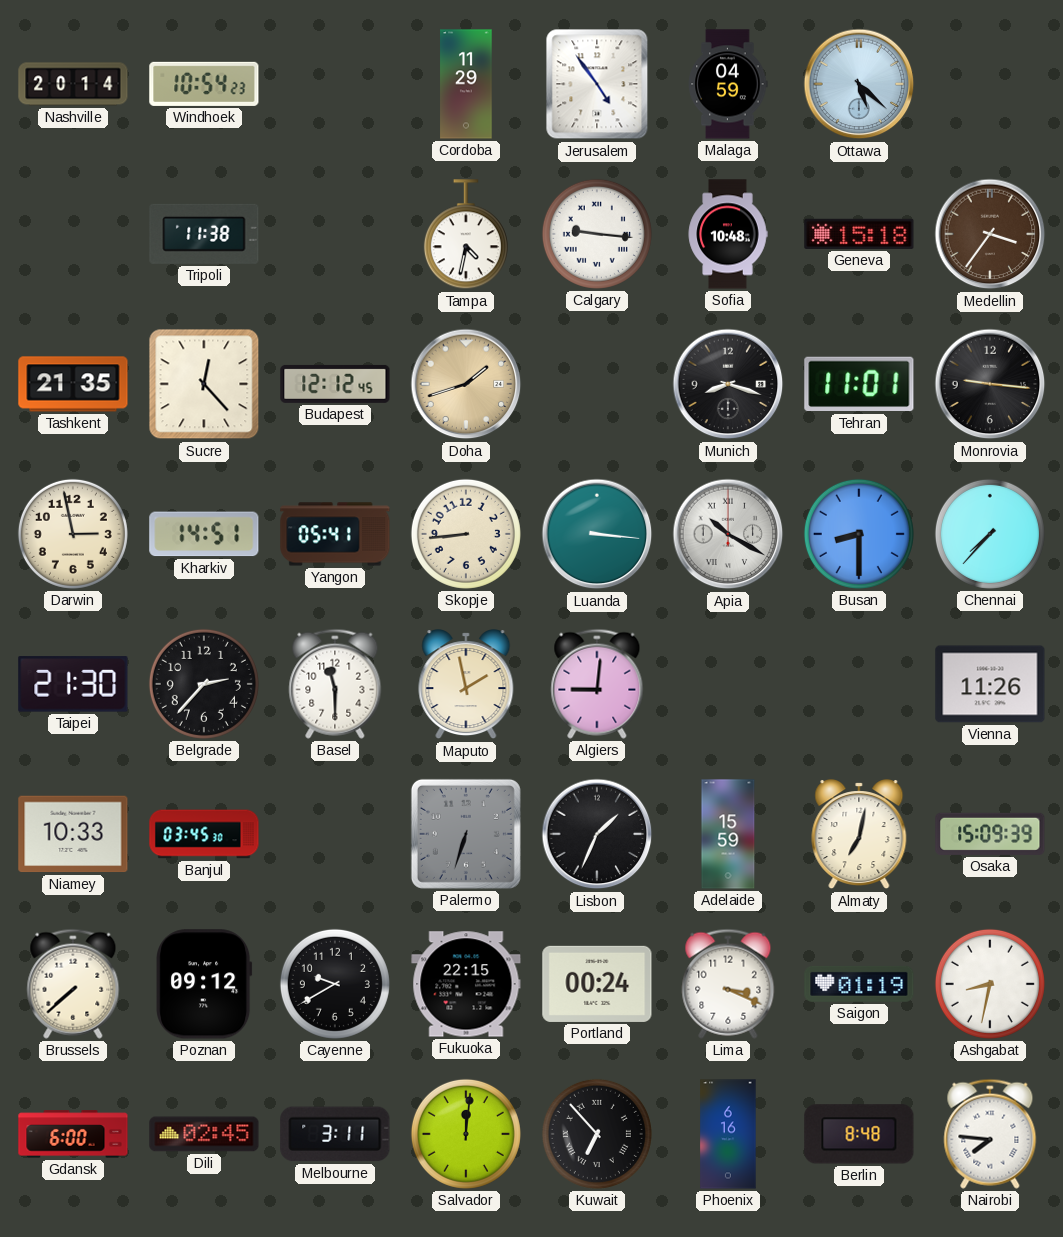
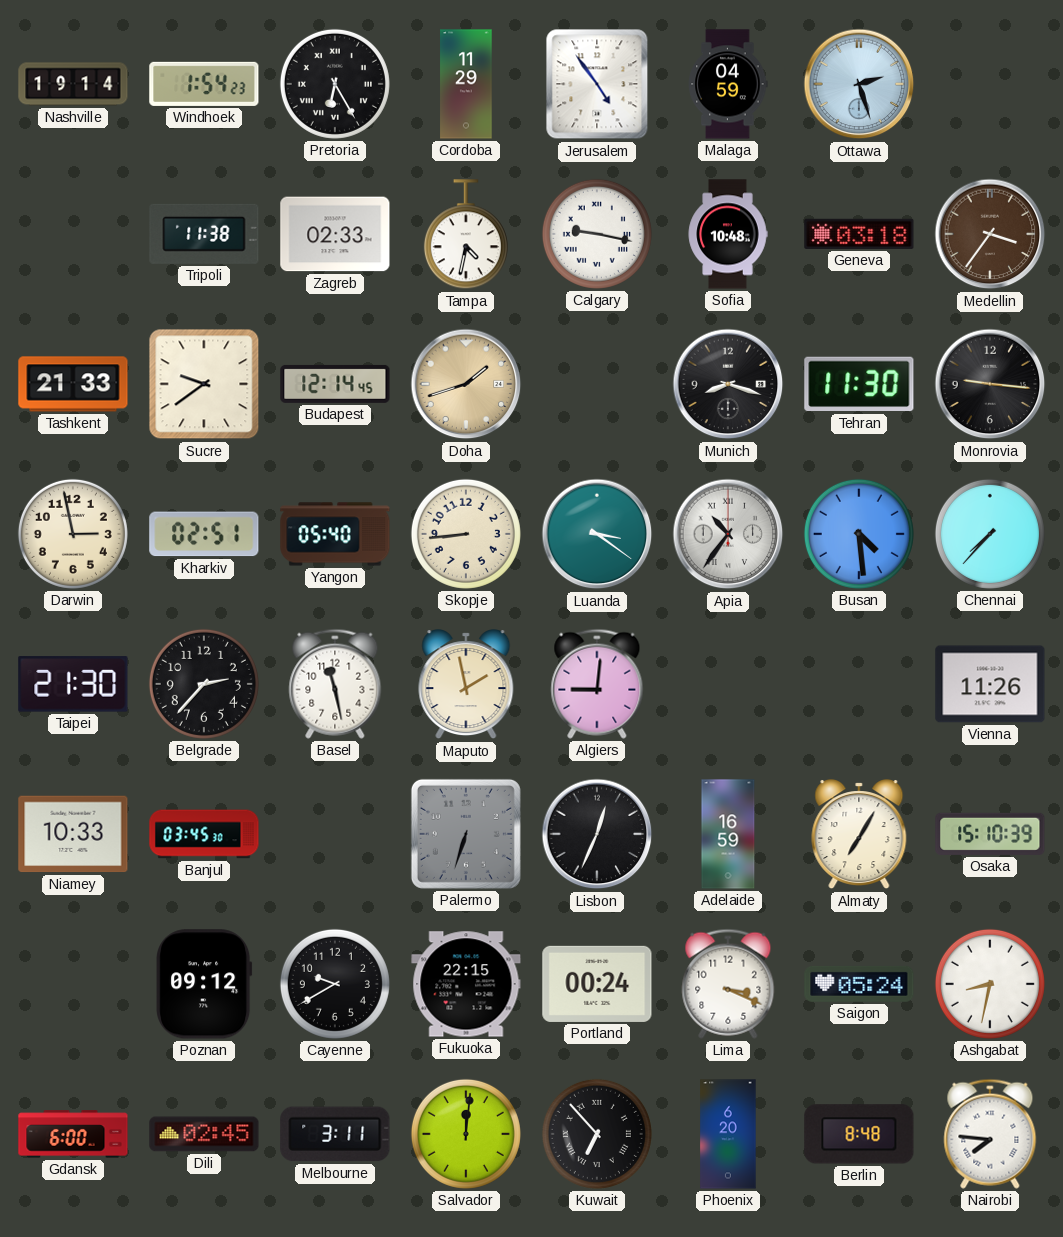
Nashville: 20:14 -> 19:14
Windhoek: 10:54 -> 1:54
Pretoria: none -> 6:25
Ottawa: 5:22 -> 2:27
Zagreb: none -> 02:33
Calgary: 9:16 -> 9:17
Geneva: 15:18 -> 03:18
Tashkent: 21:35 -> 21:33
Sucre: 12:23 -> 9:39
Budapest: 12:12 -> 12:14
Tehran: 11:01 -> 11:30
Kharkiv: 14:51 -> 02:51
Yangon: 05:41 -> 05:40
Luanda: 3:16 -> 3:21
Apia: 10:20 -> 10:36
Busan: 8:30 -> 4:29
Basel: 11:30 -> 11:28
Lisbon: 1:34 -> 12:34
Adelaide: 15:59 -> 16:59
Almaty: 7:02 -> 7:05
Osaka: 15:09 -> 15:10
Brussels: 7:38 -> none
Saigon: 01:19 -> 05:24
Phoenix: 6:16 -> 6:20
